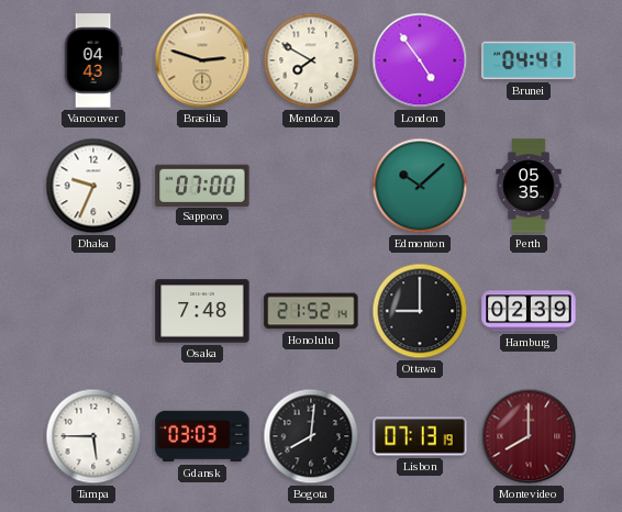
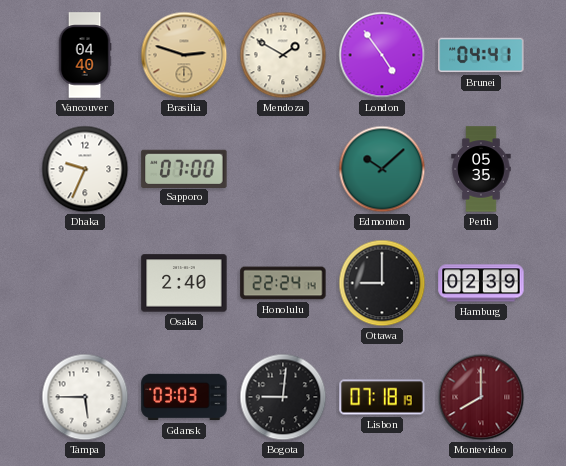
Vancouver: 04:43 -> 04:40
Mendoza: 7:50 -> 1:50
Osaka: 7:48 -> 2:40
Honolulu: 21:52 -> 22:24
Bogota: 8:01 -> 9:01
Lisbon: 07:13 -> 07:18
